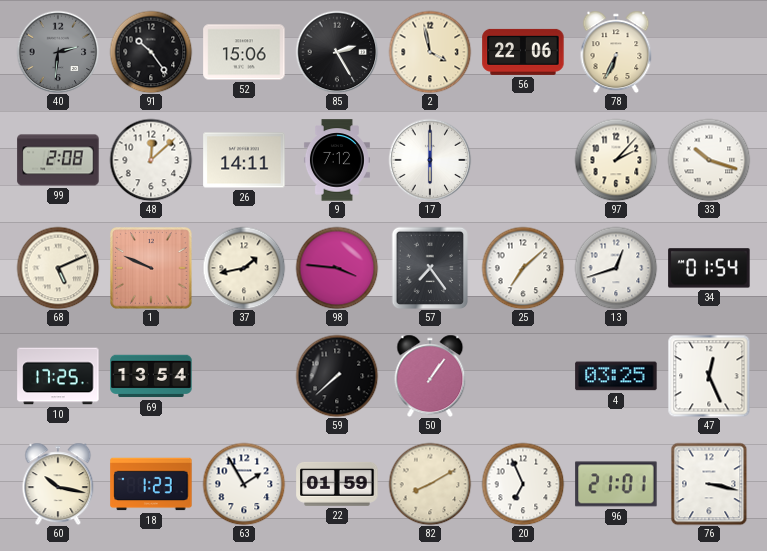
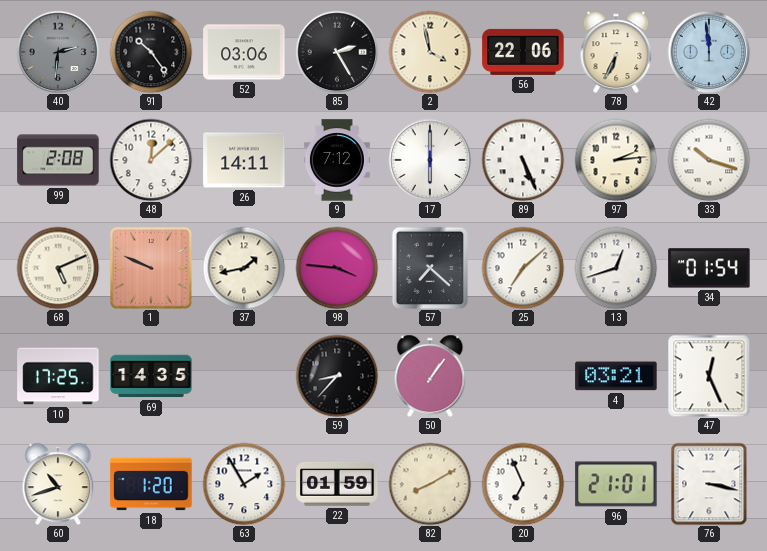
52: 15:06 -> 03:06
42: none -> 11:59
89: none -> 5:26
97: 2:07 -> 2:14
57: 7:24 -> 7:22
69: 13:54 -> 14:35
59: 7:38 -> 8:37
4: 03:25 -> 03:21
60: 10:17 -> 10:42
18: 1:23 -> 1:20
